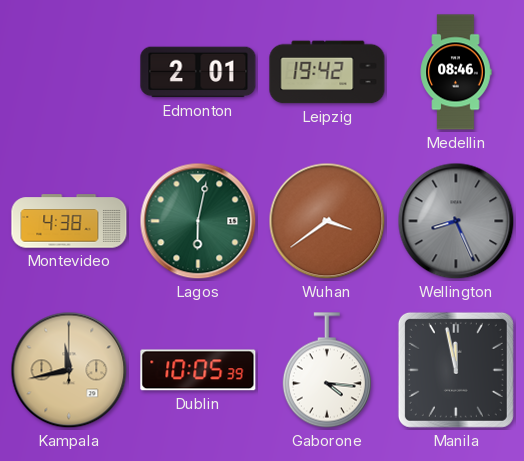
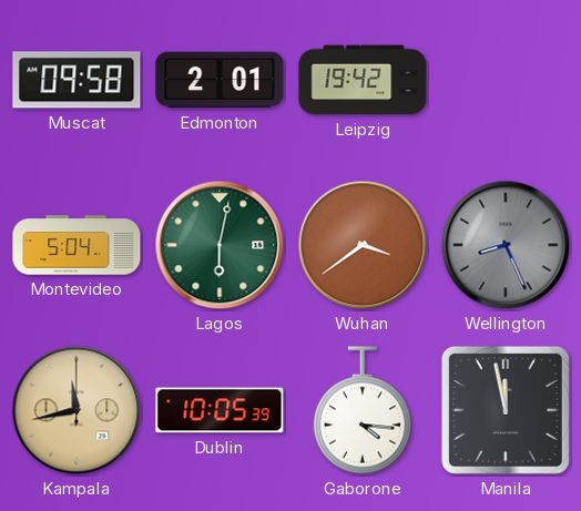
Muscat: none -> 09:58
Medellin: 08:46 -> none
Montevideo: 4:38 -> 5:04
